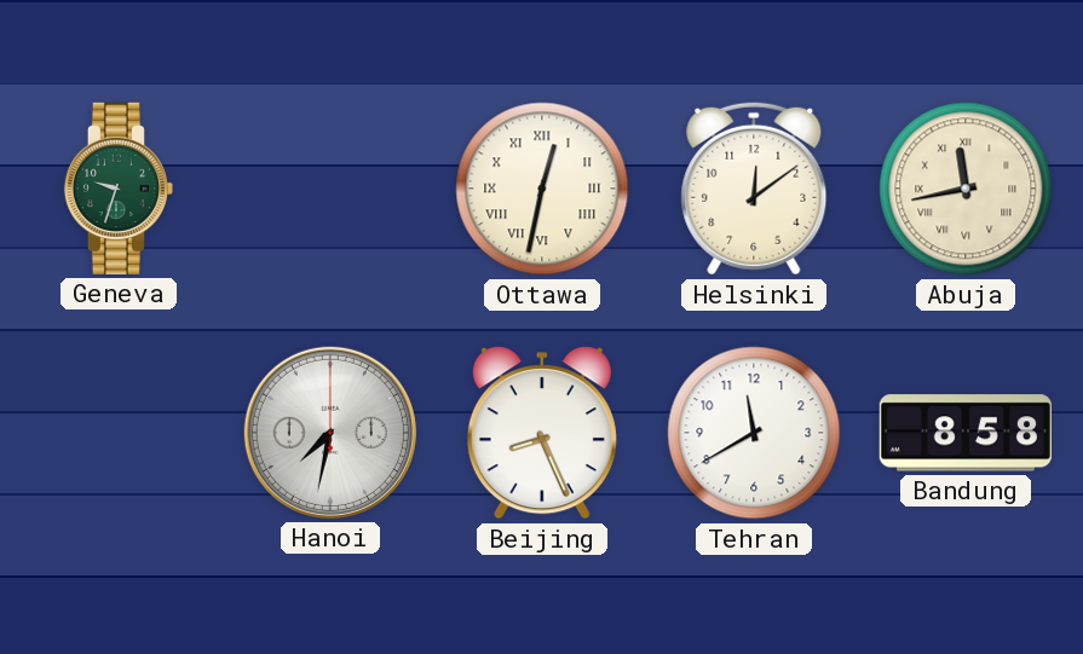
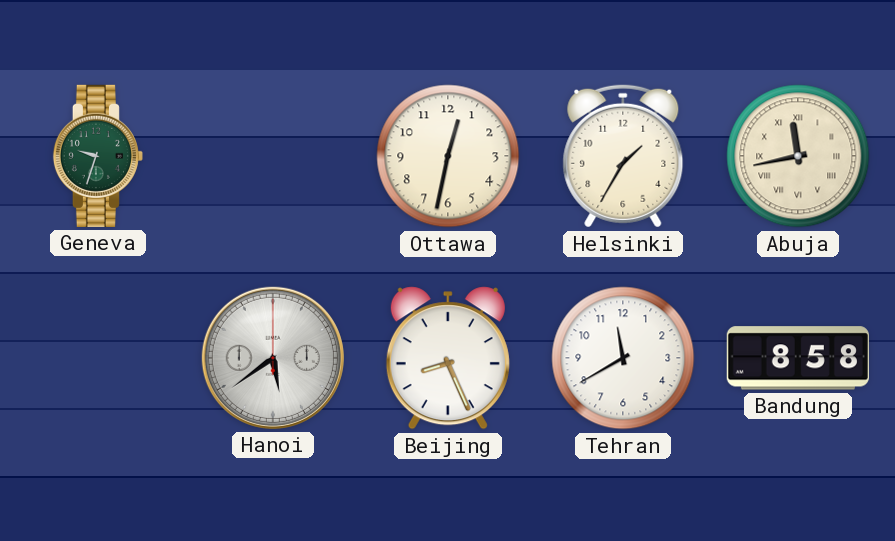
Ottawa numerals: Roman -> Arabic
Helsinki: 12:09 -> 1:35
Hanoi: 7:32 -> 5:39
